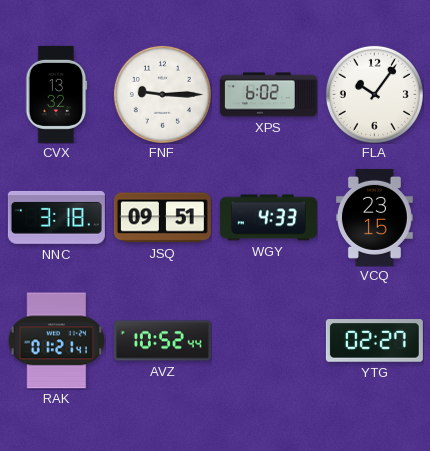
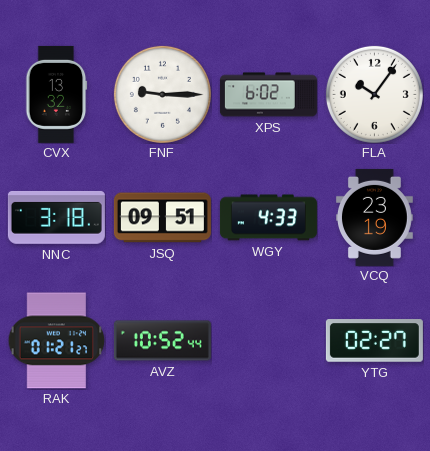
VCQ: 23:15 -> 23:19
RAK: 01:21:41 -> 01:21:27
